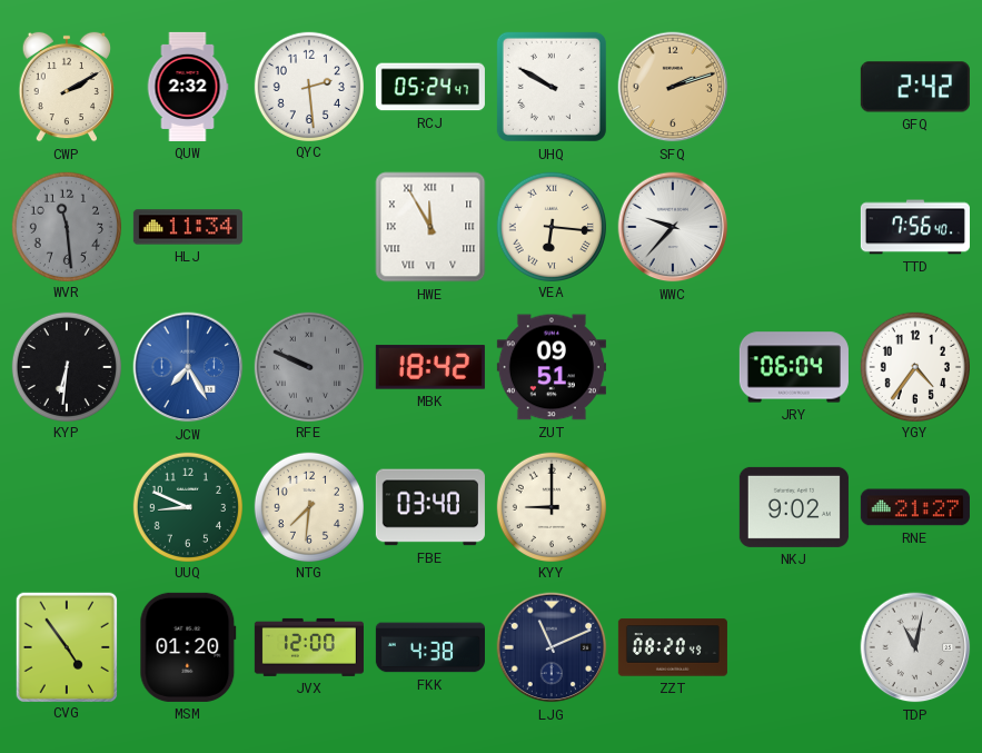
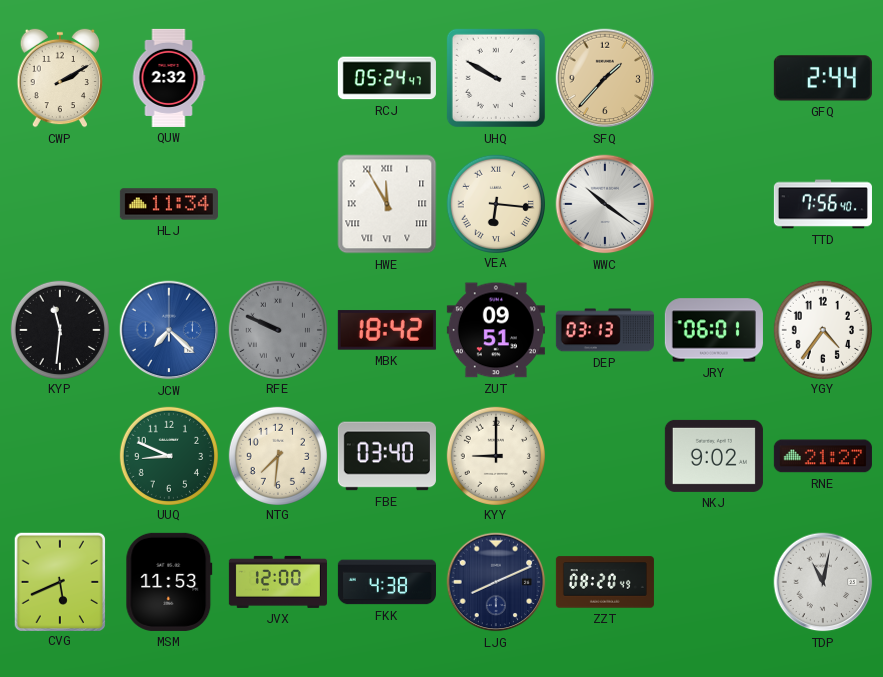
QYC: 2:29 -> none
SFQ: 2:12 -> 1:37
GFQ: 2:42 -> 2:44
WVR: 11:29 -> none
WWC: 9:37 -> 10:21
KYP: 6:31 -> 11:31
JCW: 7:25 -> 7:22
DEP: none -> 03:13
JRY: 06:04 -> 06:01
CVG: 4:54 -> 5:41
MSM: 01:20 -> 11:53
LJG: 11:11 -> 8:11
